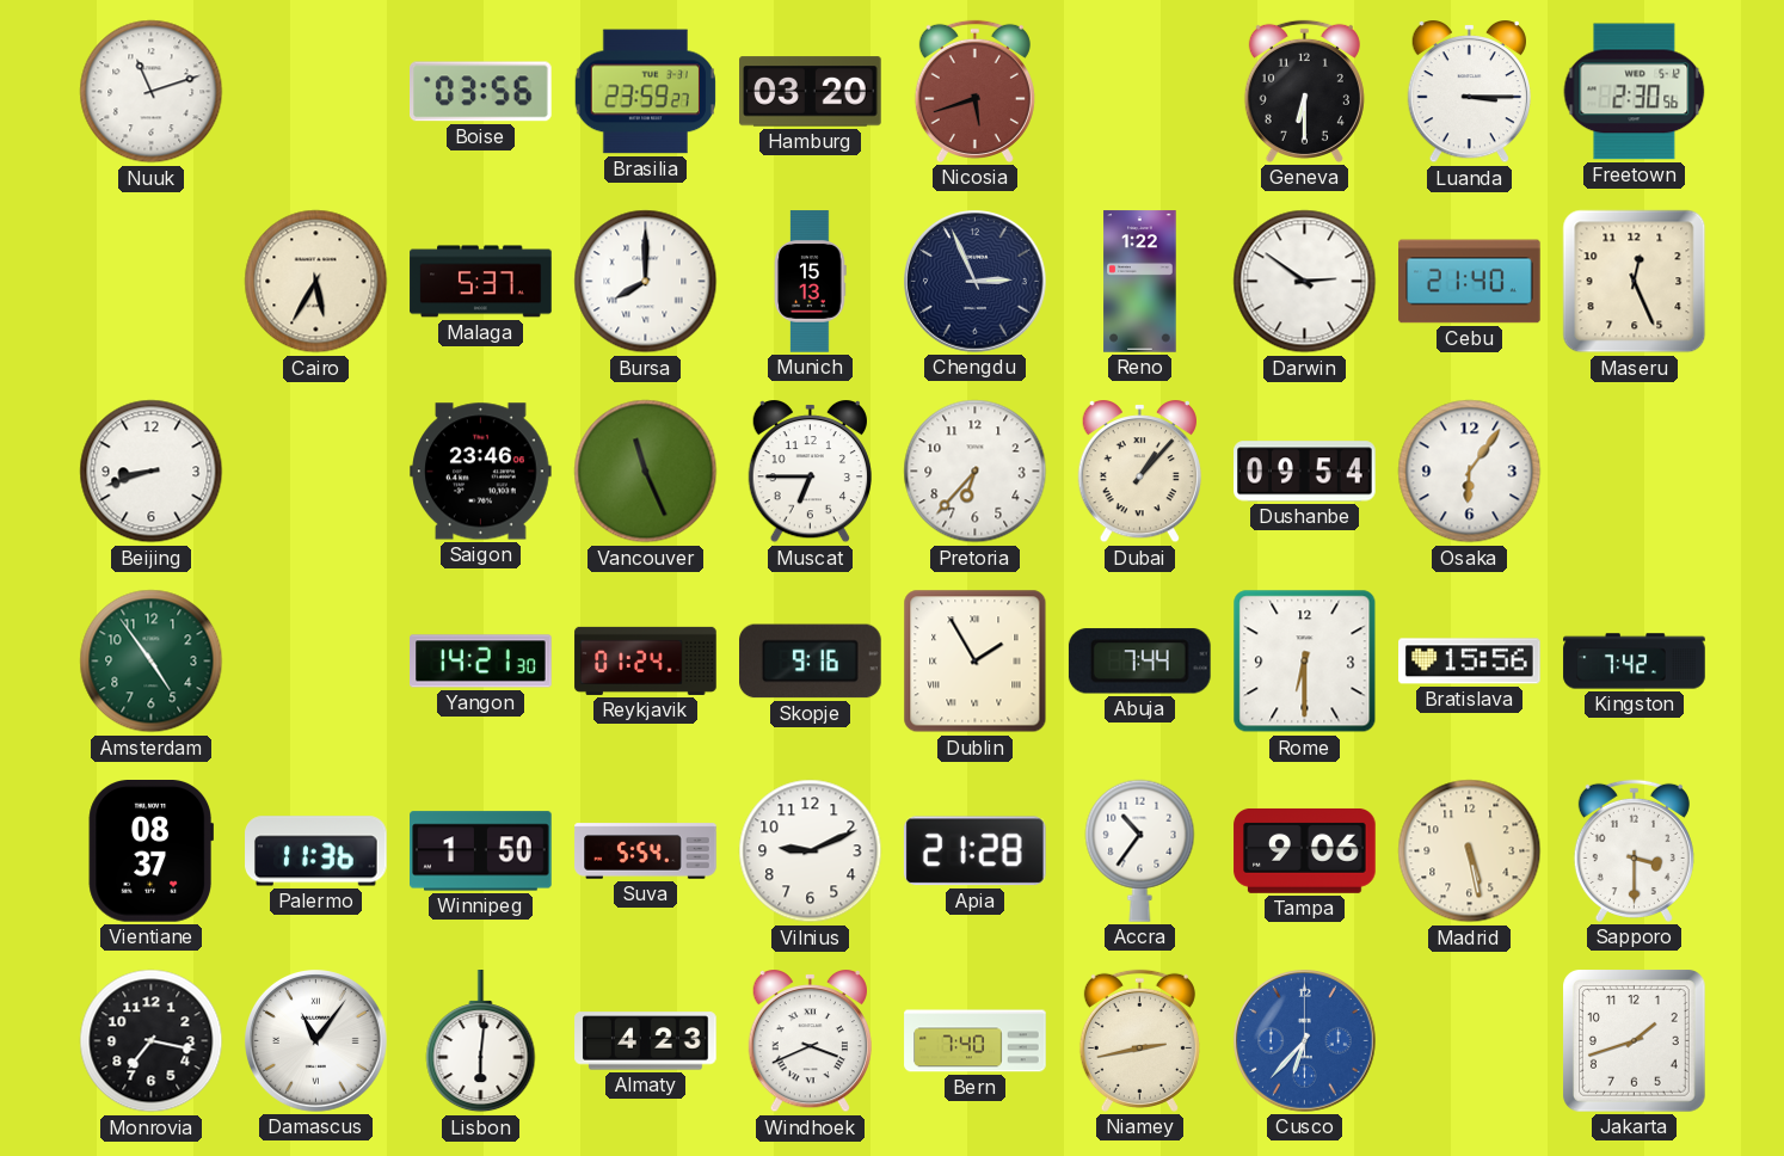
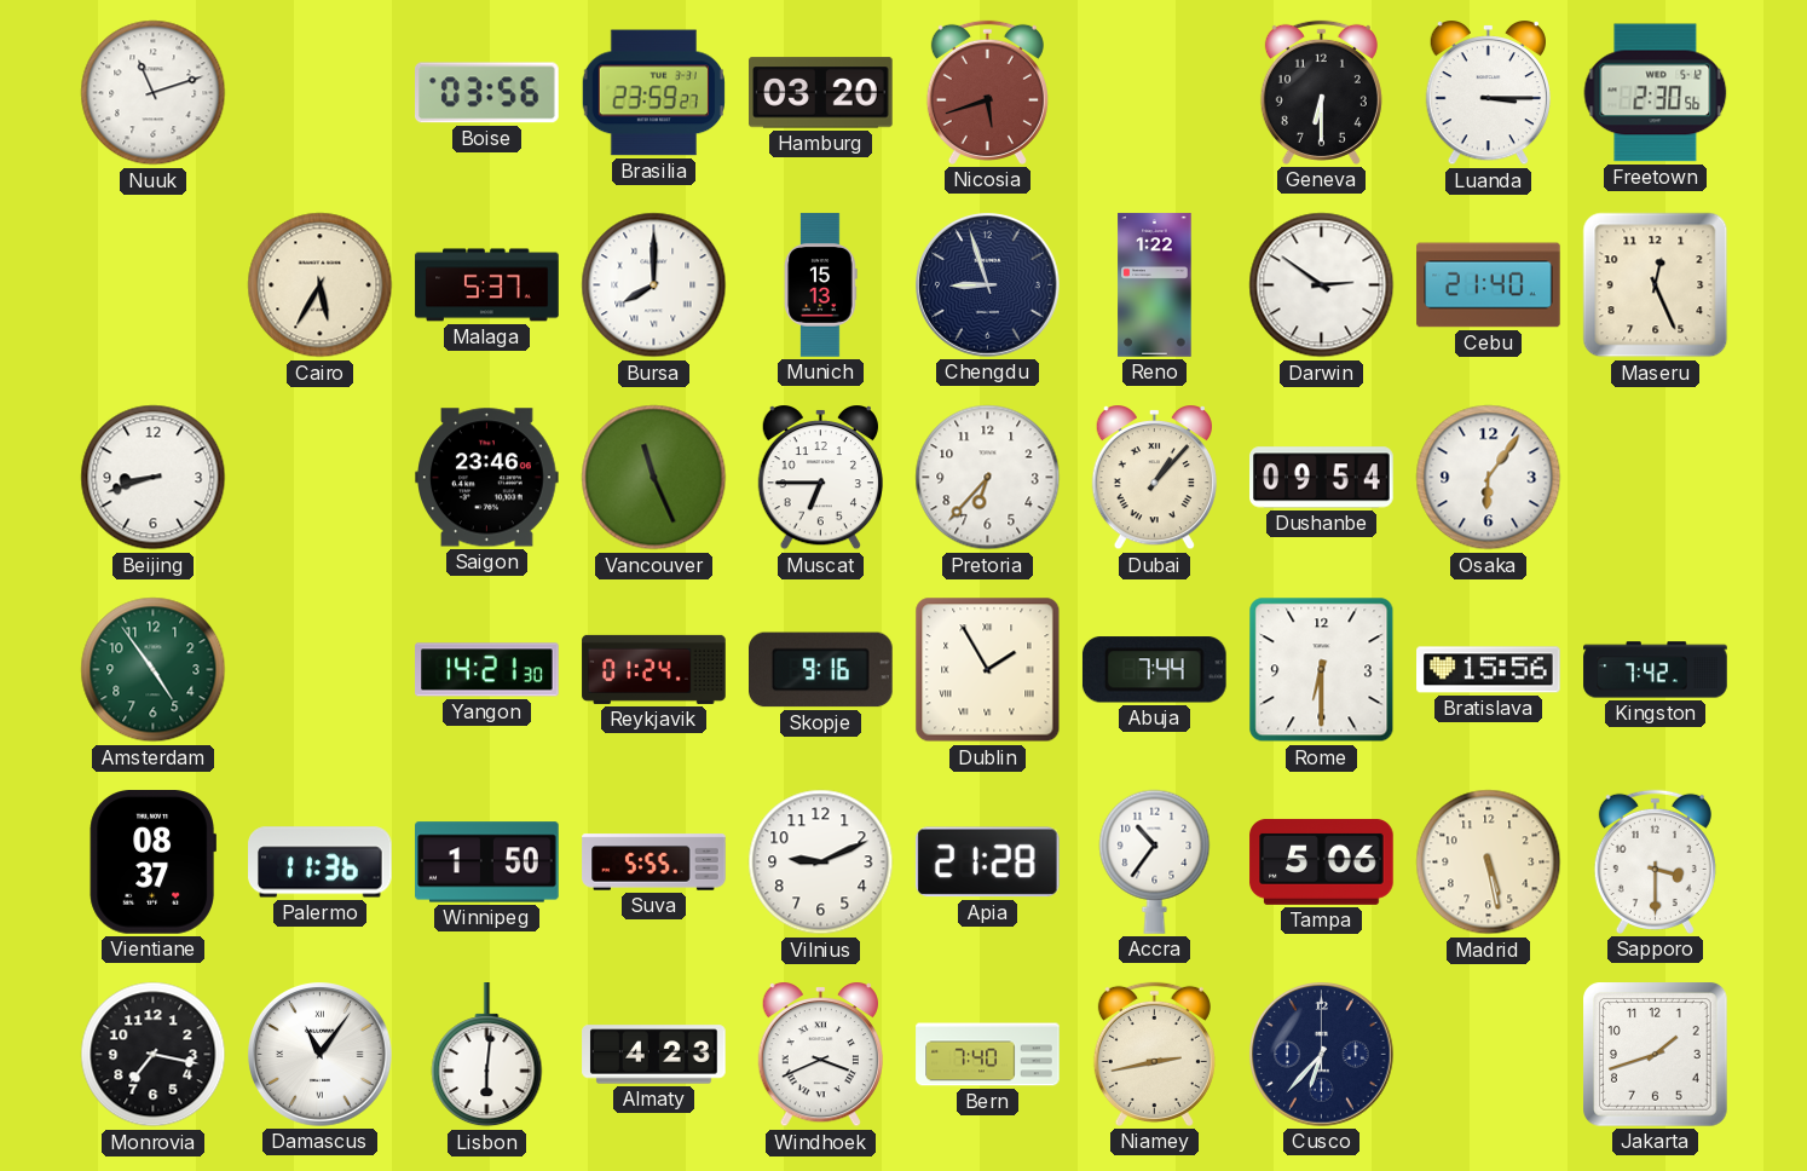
Chengdu: 2:56 -> 8:57
Suva: 5:54 -> 5:55
Tampa: 9:06 -> 5:06
Cusco dial: blue -> navy
